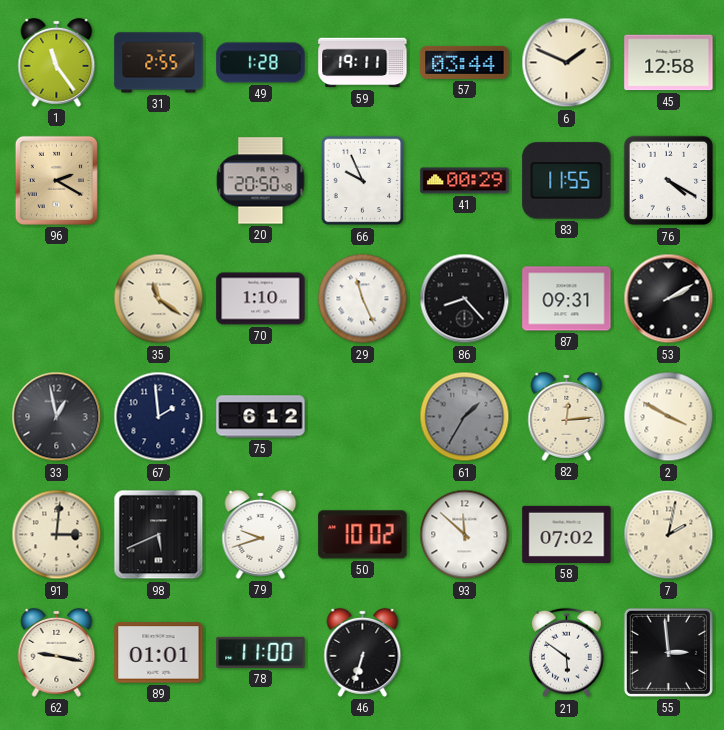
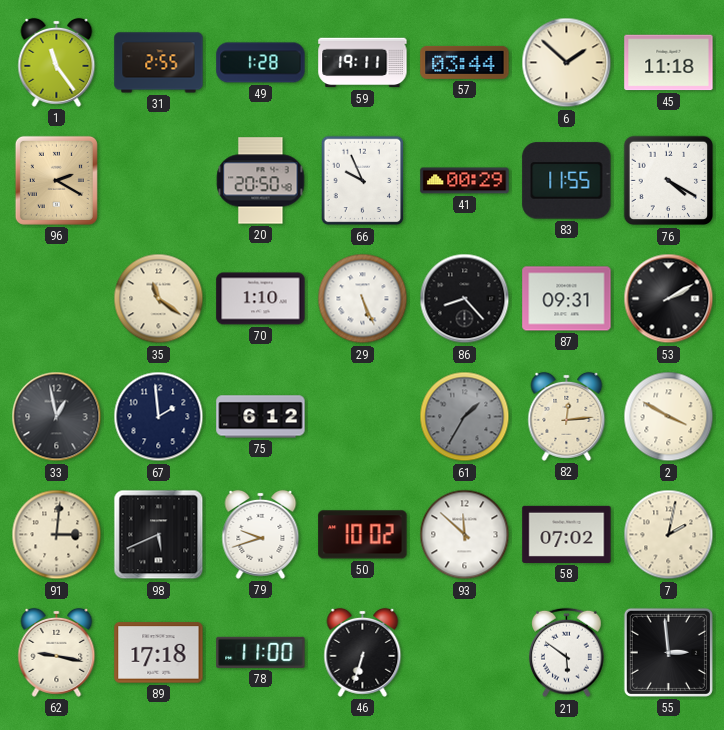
6: 1:49 -> 1:52
45: 12:58 -> 11:18
29: 11:26 -> 5:26
89: 01:01 -> 17:18
